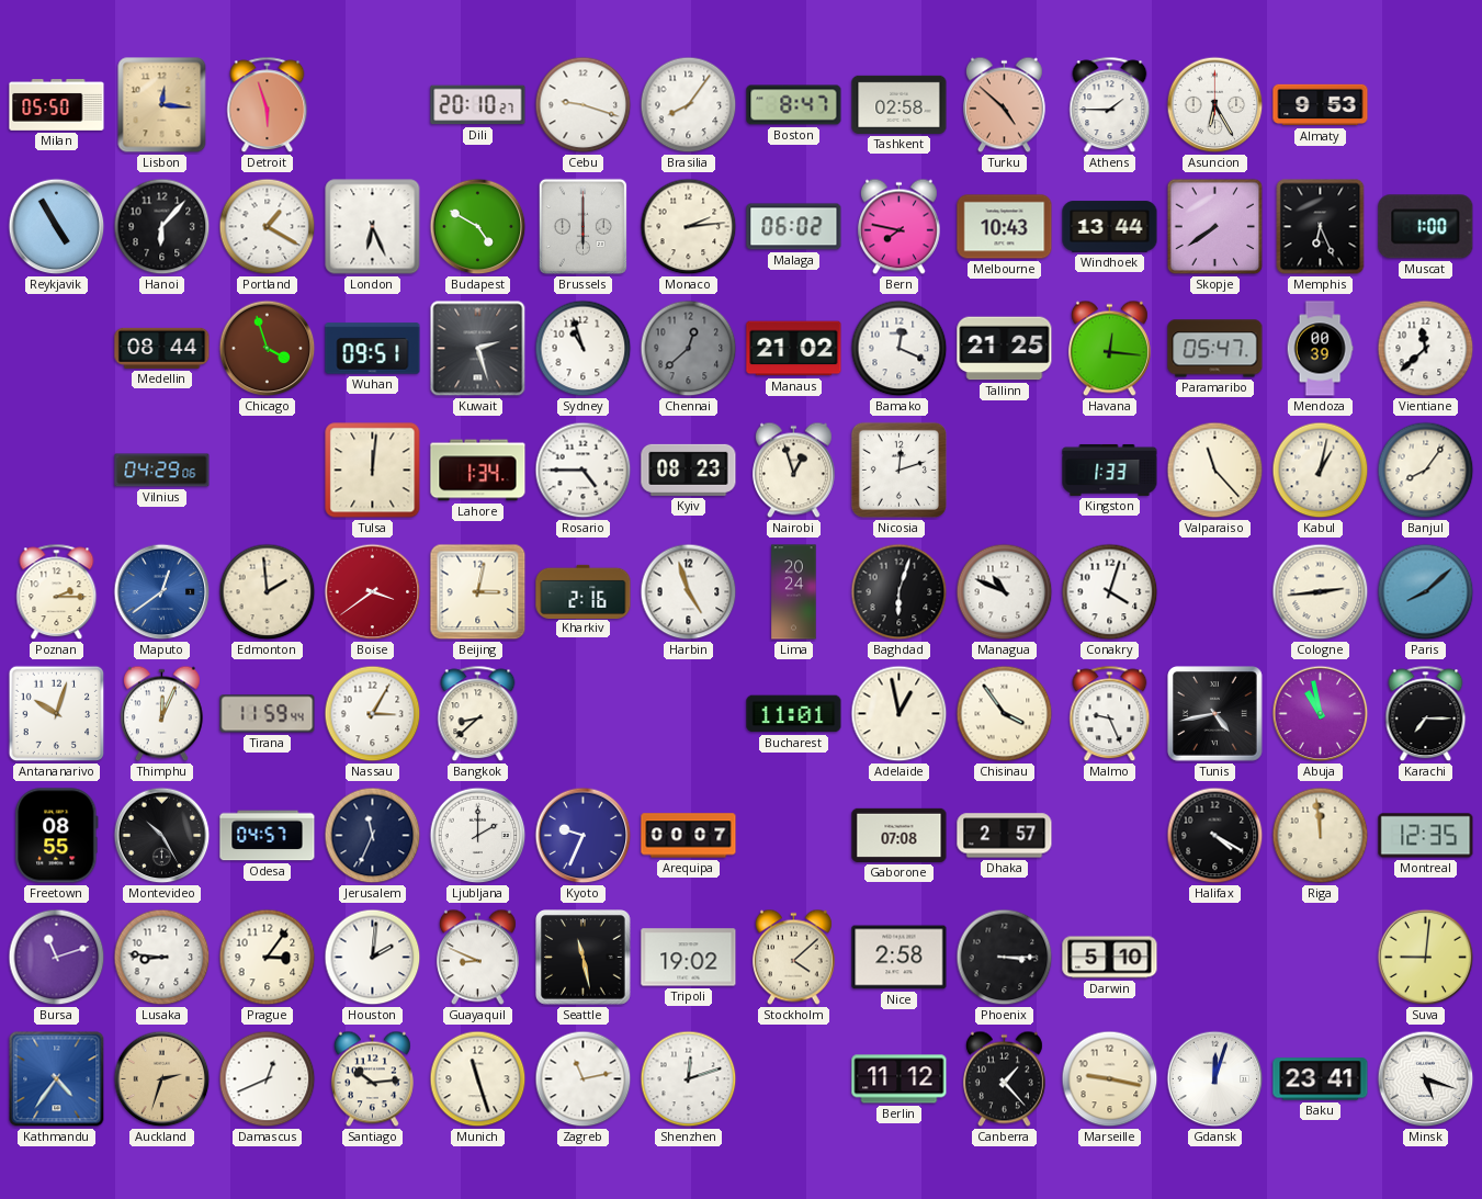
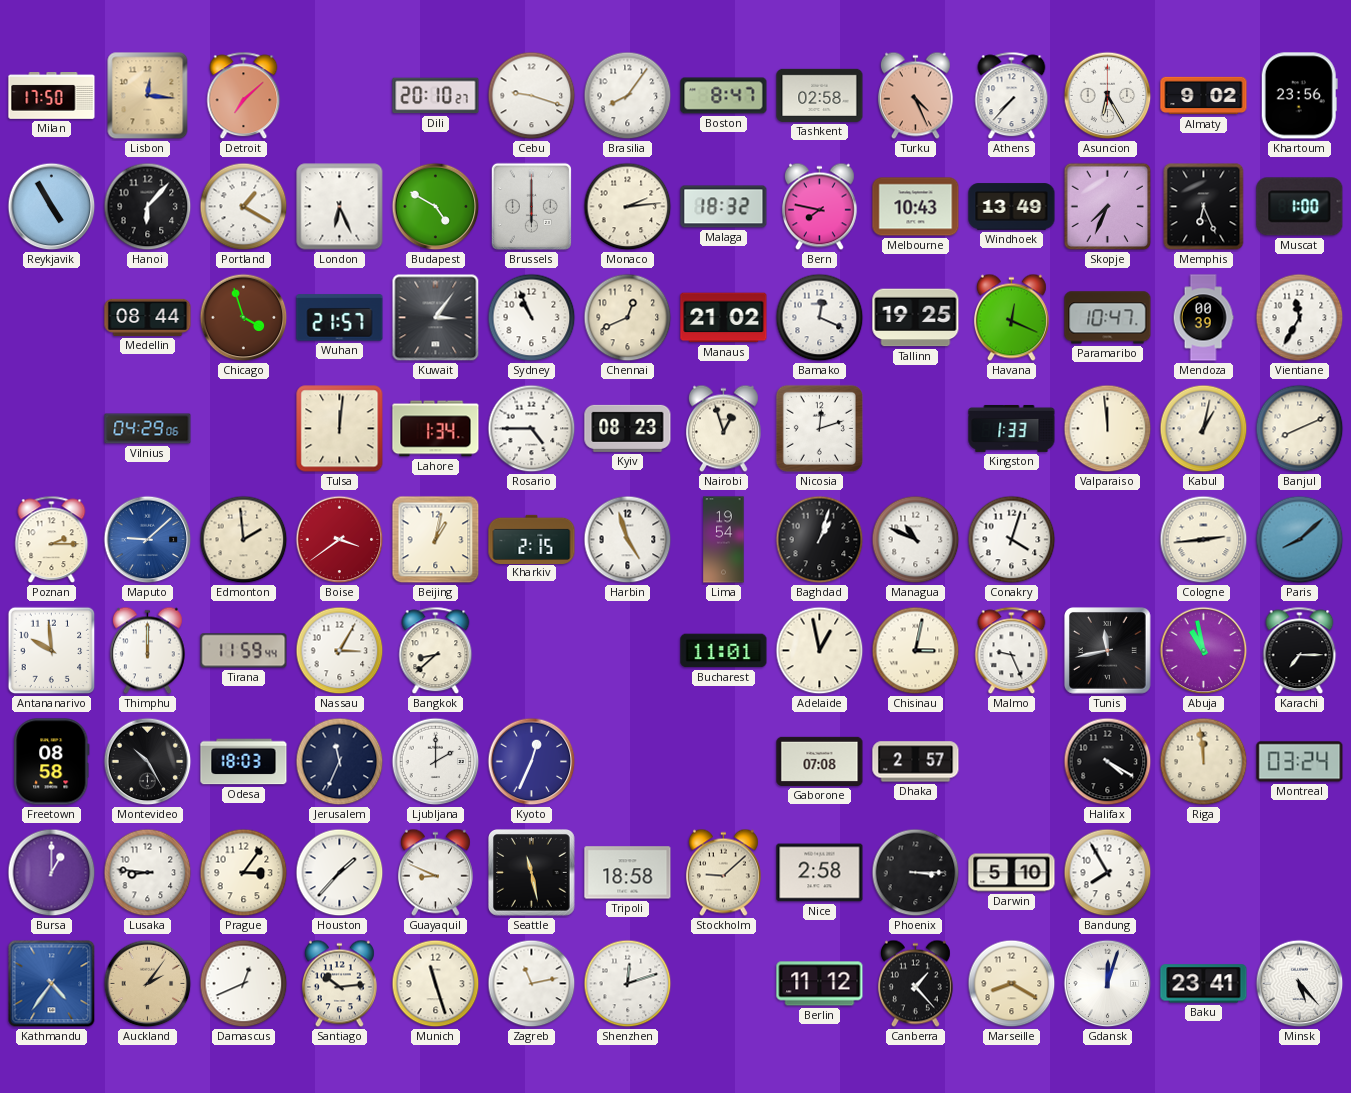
Milan: 05:50 -> 17:50
Detroit: 5:57 -> 7:08
Turku: 4:52 -> 4:26
Athens: 1:45 -> 7:37
Almaty: 9:53 -> 9:02
Khartoum: none -> 23:56
Malaga: 06:02 -> 18:32
Windhoek: 13:44 -> 13:49
Skopje: 7:39 -> 7:34
Wuhan: 09:51 -> 21:57
Kuwait: 2:27 -> 3:06
Sydney: 10:57 -> 10:56
Chennai: 12:38 -> 12:41
Chennai dial: grey -> cream
Tallinn: 21:25 -> 19:25
Havana: 12:16 -> 12:19
Paramaribo: 05:47 -> 10:47
Vientiane: 11:38 -> 11:35
Valparaiso: 11:23 -> 11:59
Banjul: 8:06 -> 8:11
Maputo: 12:39 -> 9:08
Beijing: 3:02 -> 1:02
Kharkiv: 2:16 -> 2:15
Lima: 20:24 -> 19:54
Baghdad: 6:03 -> 1:03
Antananarivo: 10:03 -> 9:59
Thimphu: 12:04 -> 12:00
Chisinau: 3:54 -> 3:02
Tunis: 4:43 -> 11:43
Freetown: 08:55 -> 08:58
Odesa: 04:57 -> 18:03
Kyoto: 9:34 -> 12:34
Arequipa: 00:07 -> none
Montreal: 12:35 -> 03:24
Bursa: 11:12 -> 1:00
Houston: 2:01 -> 1:37
Tripoli: 19:02 -> 18:58
Stockholm: 4:08 -> 9:08
Bandung: none -> 7:55
Suva: 9:01 -> none
Auckland: 2:33 -> 2:06
Marseille: 9:17 -> 8:20
Minsk: 5:18 -> 5:23
